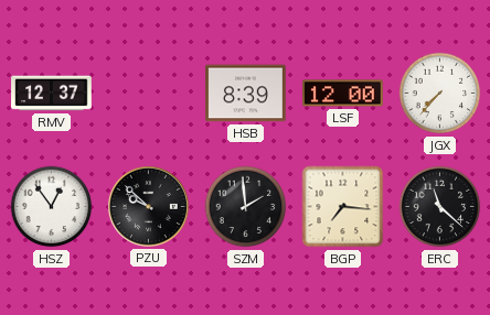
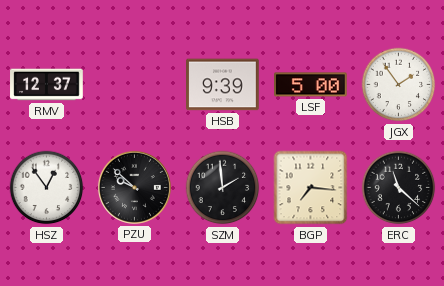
HSB: 8:39 -> 9:39
LSF: 12:00 -> 5:00
JGX: 7:37 -> 1:54
